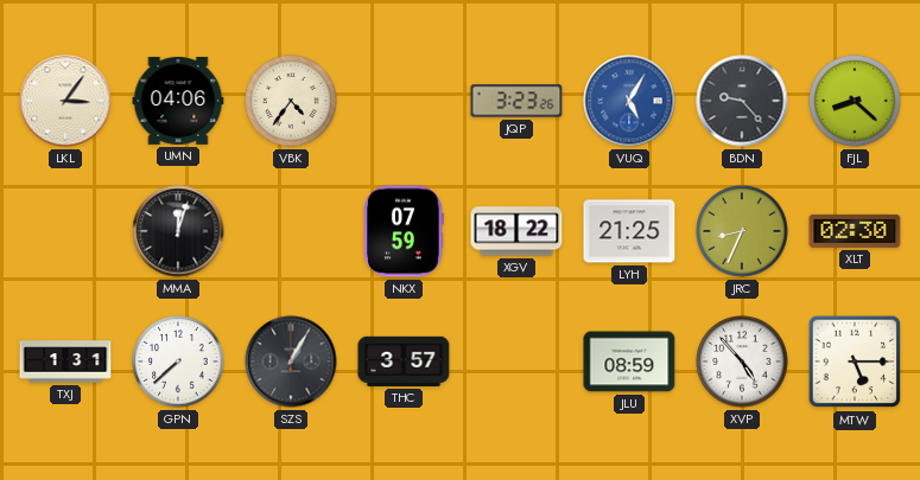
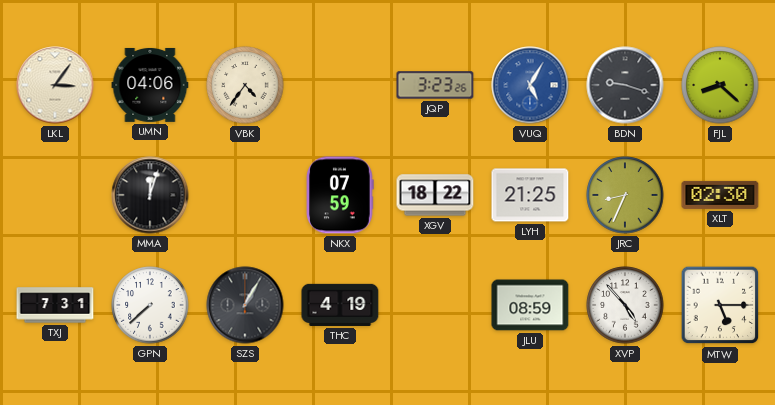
BDN: 9:23 -> 9:18
TXJ: 1:31 -> 7:31
THC: 3:57 -> 4:19
